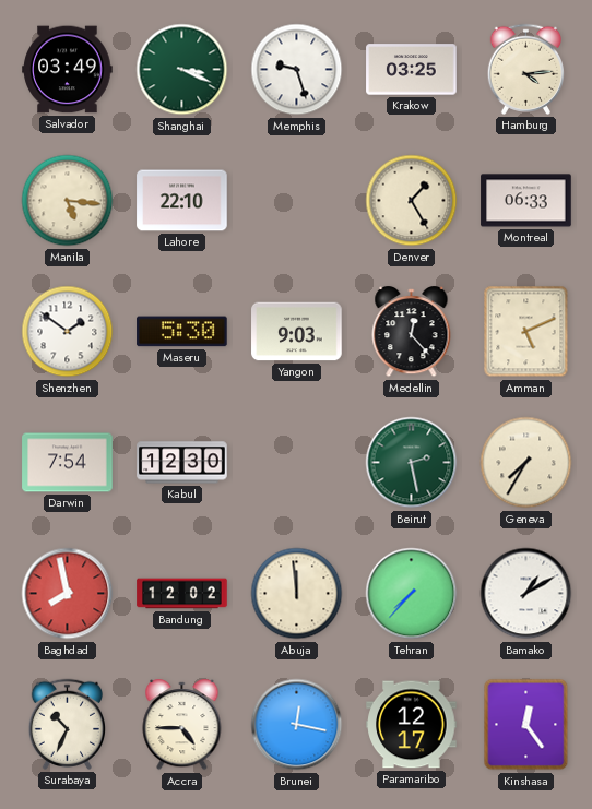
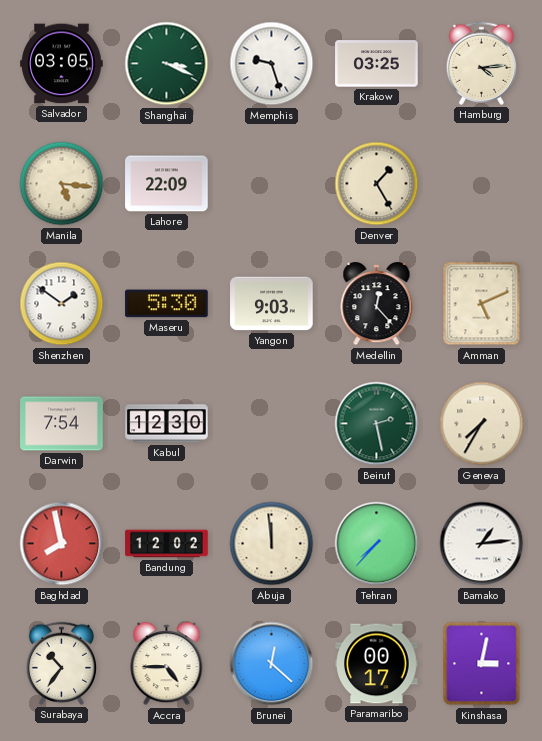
Salvador: 03:49 -> 03:05
Lahore: 22:10 -> 22:09
Montreal: 06:33 -> none
Bamako: 1:10 -> 1:14
Surabaya: 10:34 -> 10:36
Brunei: 12:17 -> 12:22
Paramaribo: 12:17 -> 00:17
Kinshasa: 12:24 -> 3:02
